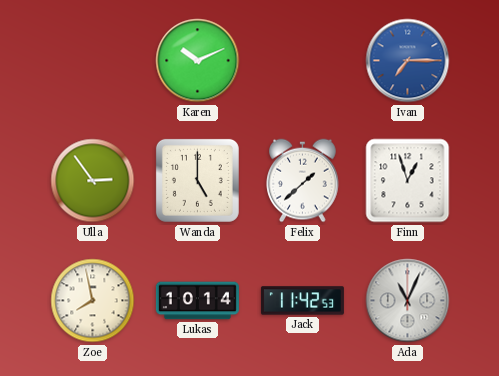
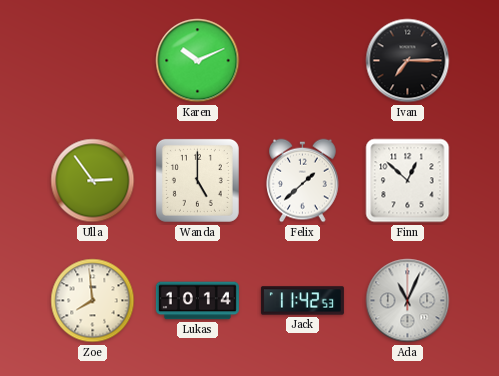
Ivan dial: blue -> black
Finn: 12:57 -> 12:52
Zoe: 7:58 -> 7:59
